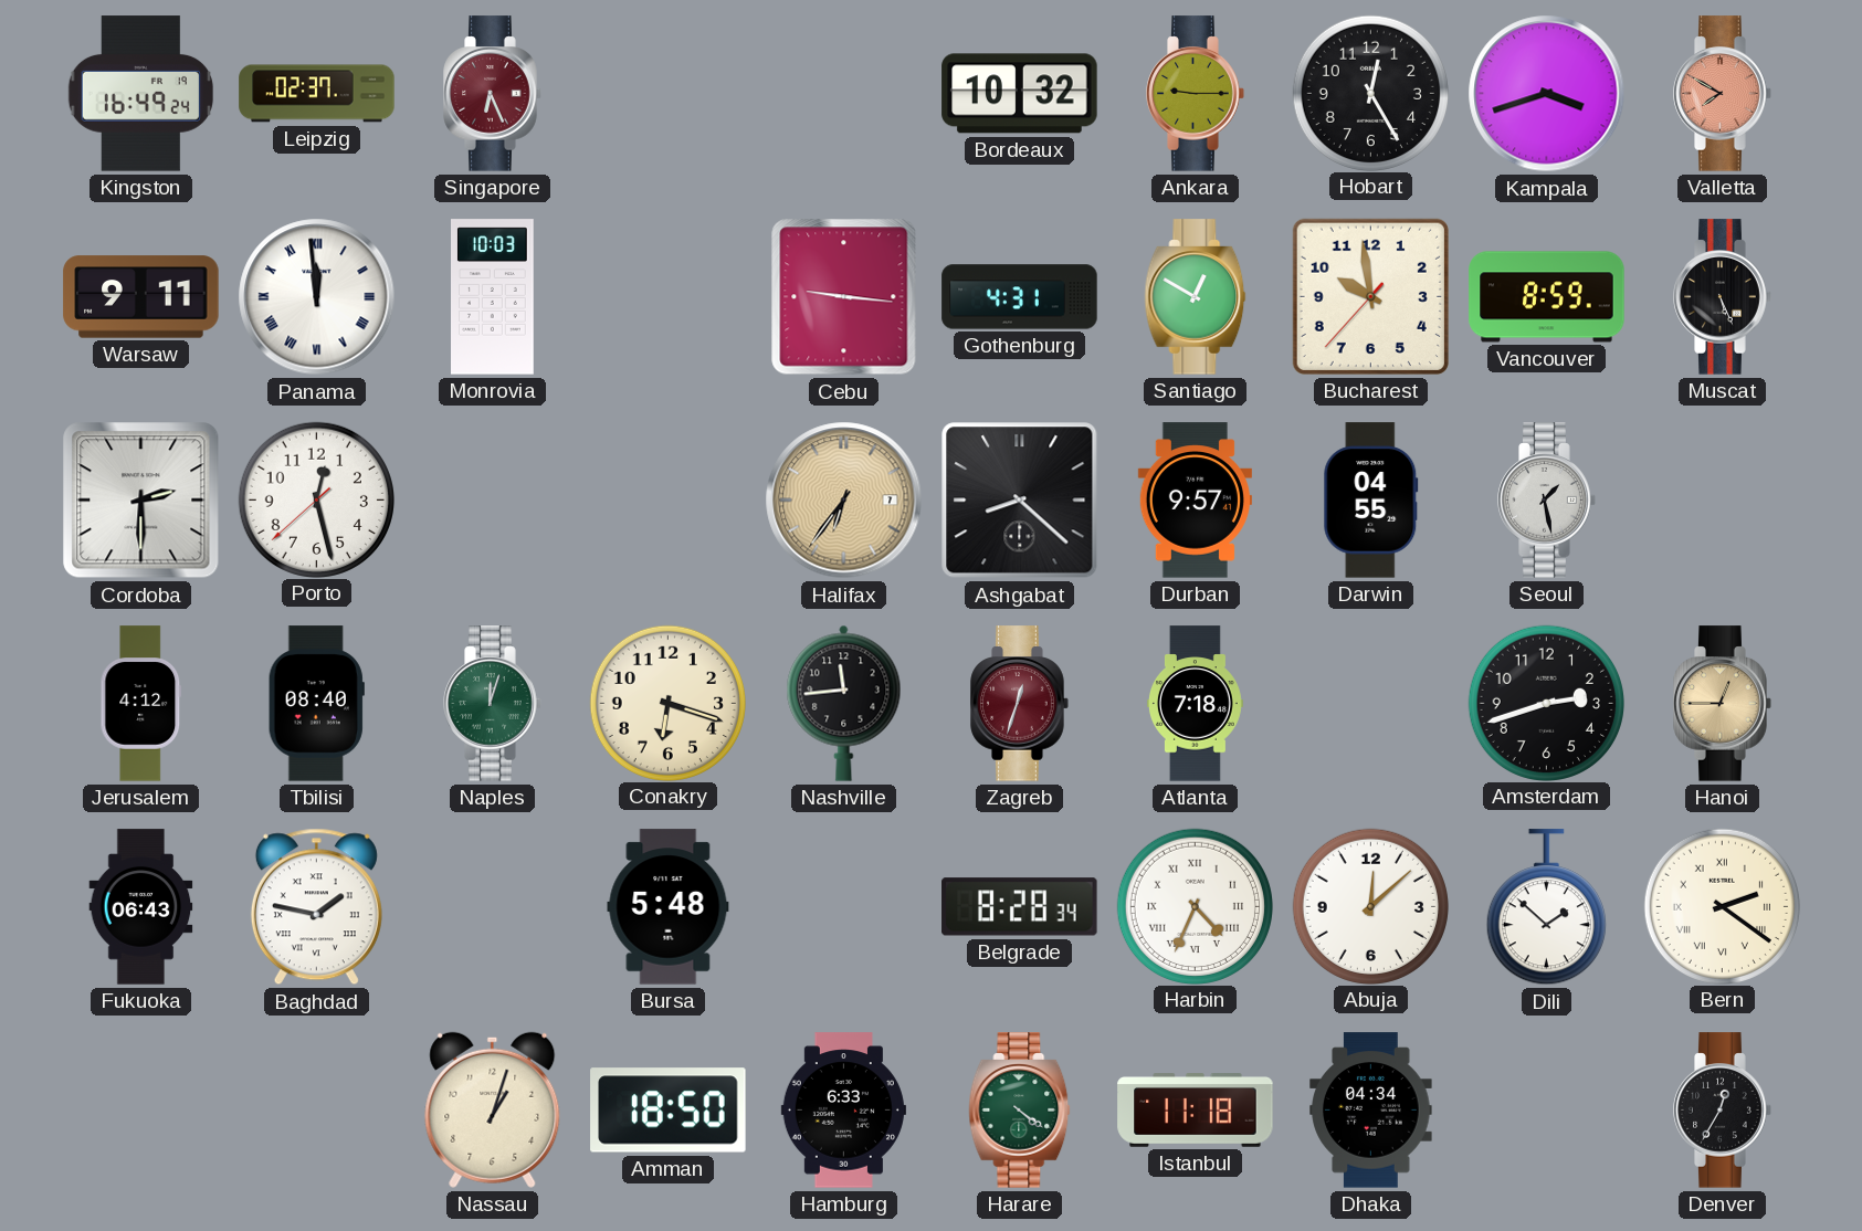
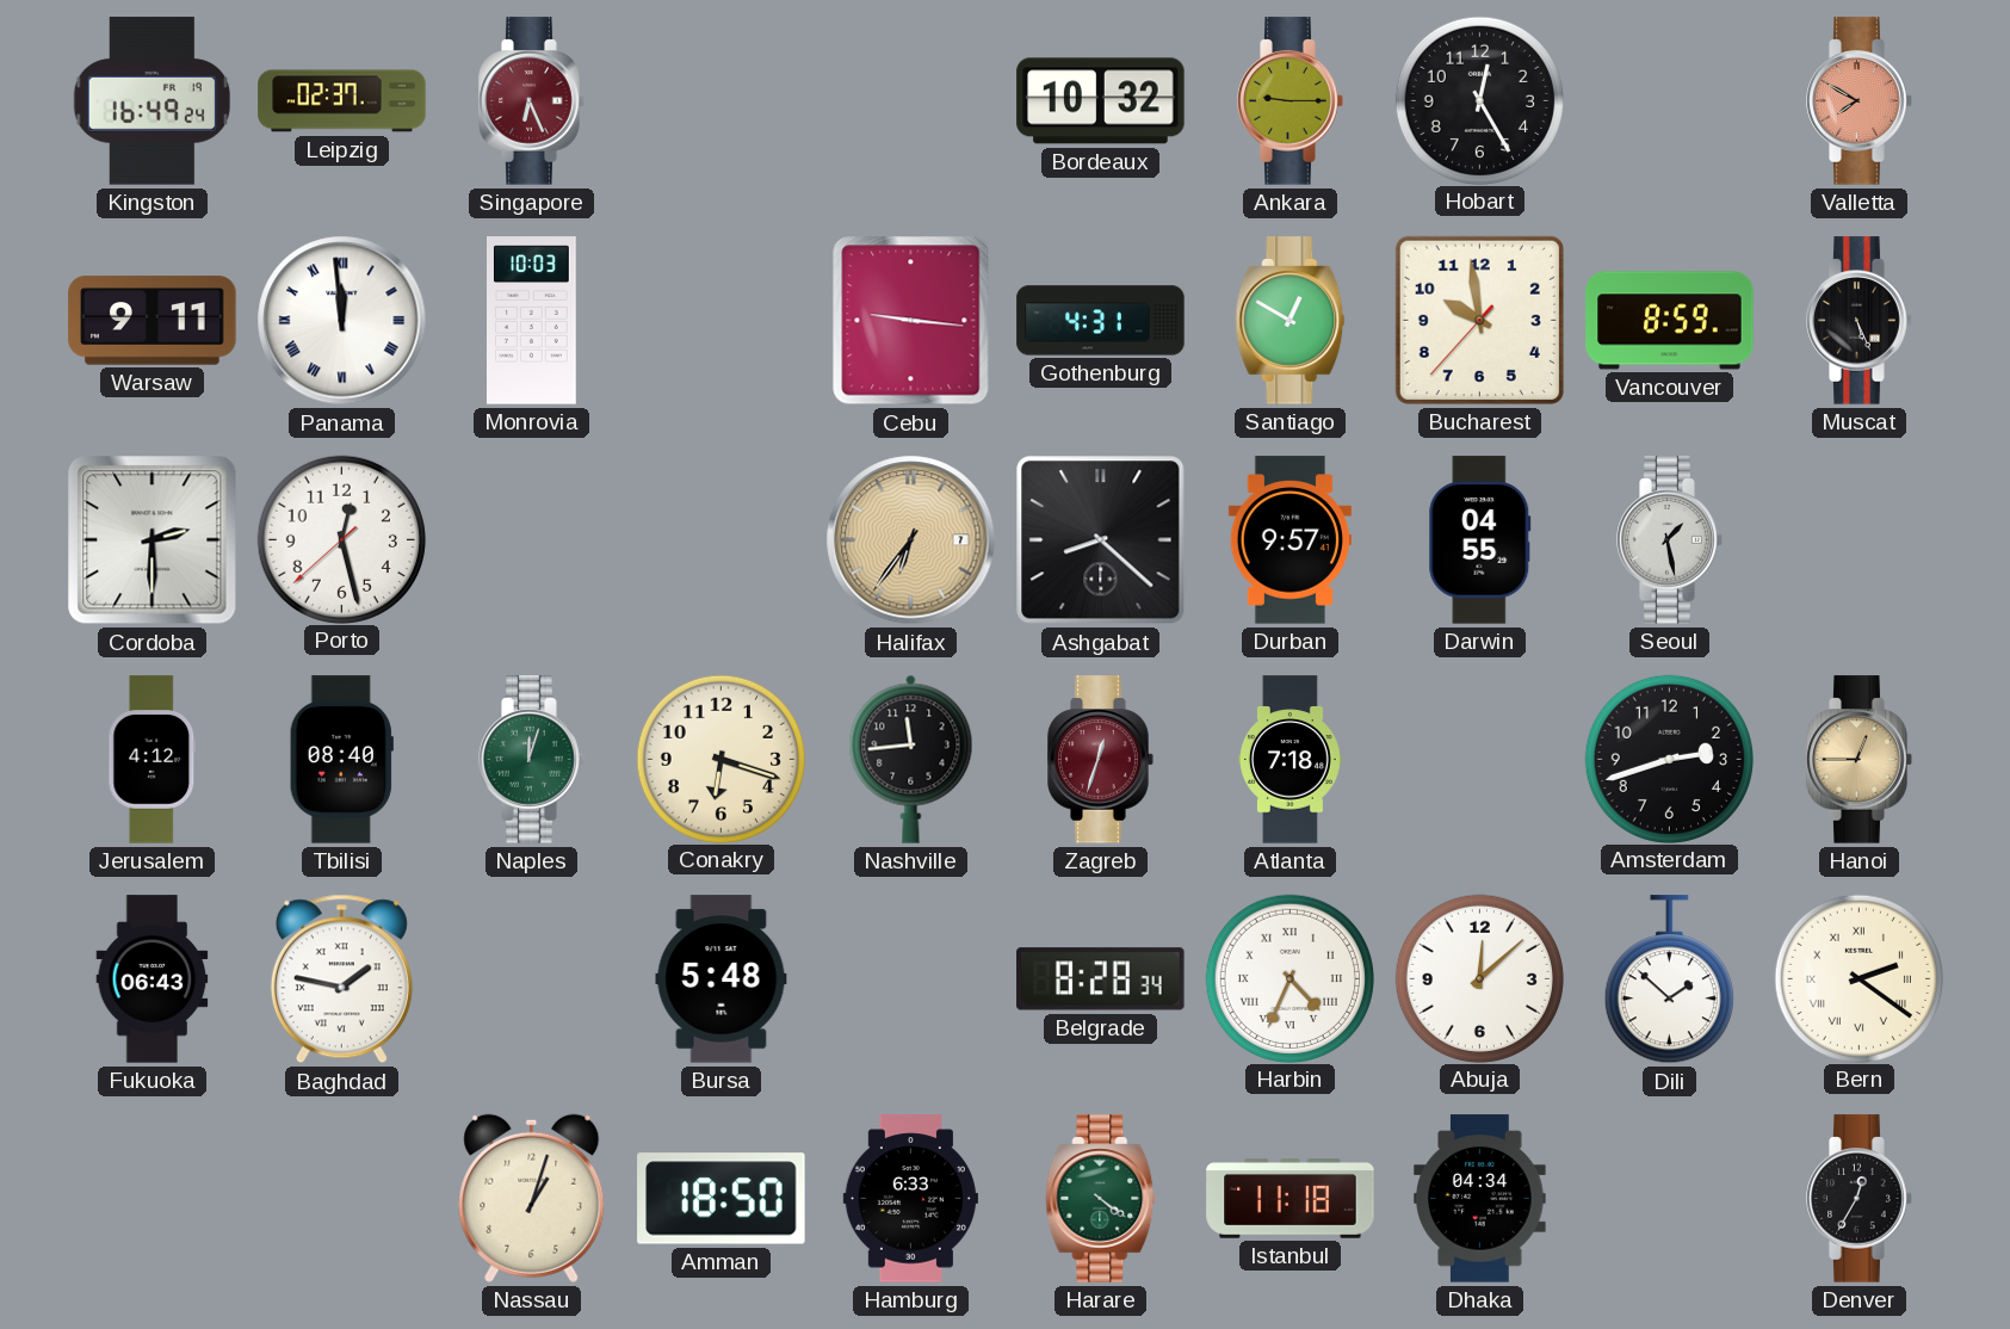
Kampala: 3:42 -> none
